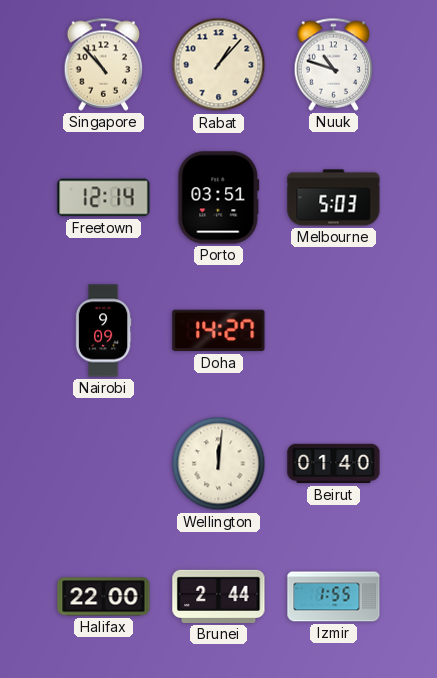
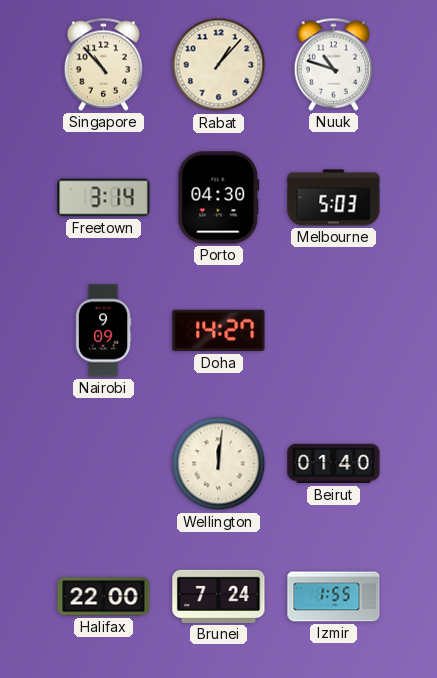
Freetown: 12:14 -> 3:14
Porto: 03:51 -> 04:30
Brunei: 2:44 -> 7:24
